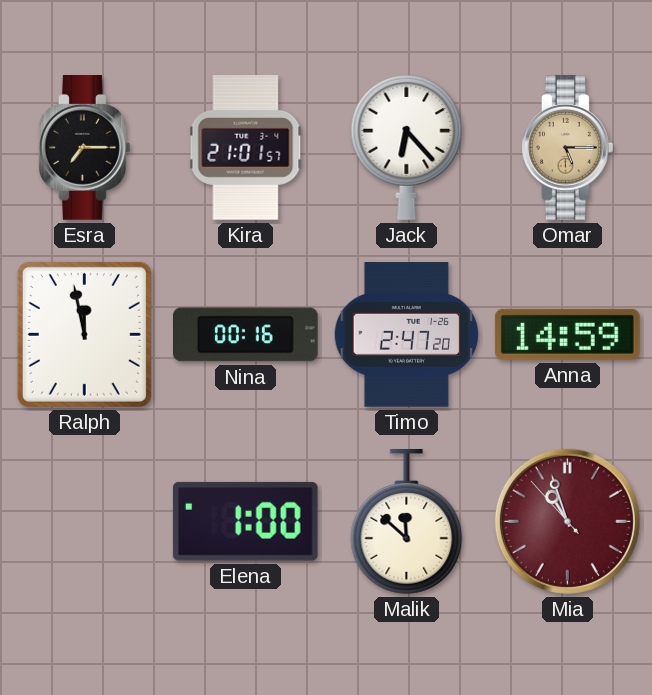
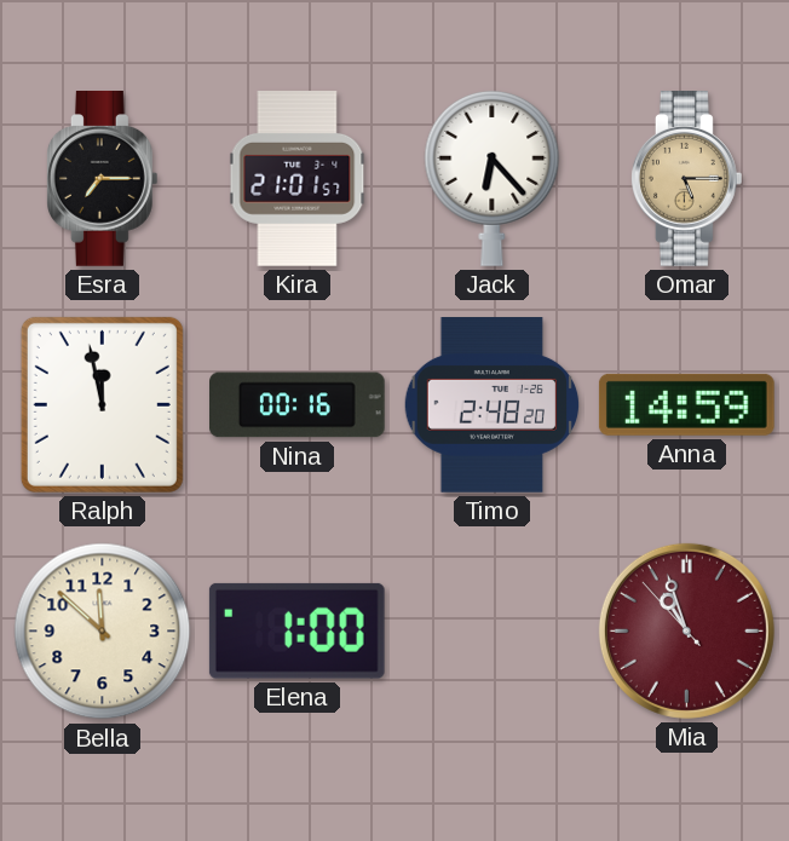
Timo: 2:47 -> 2:48
Bella: none -> 11:52
Malik: 11:52 -> none
